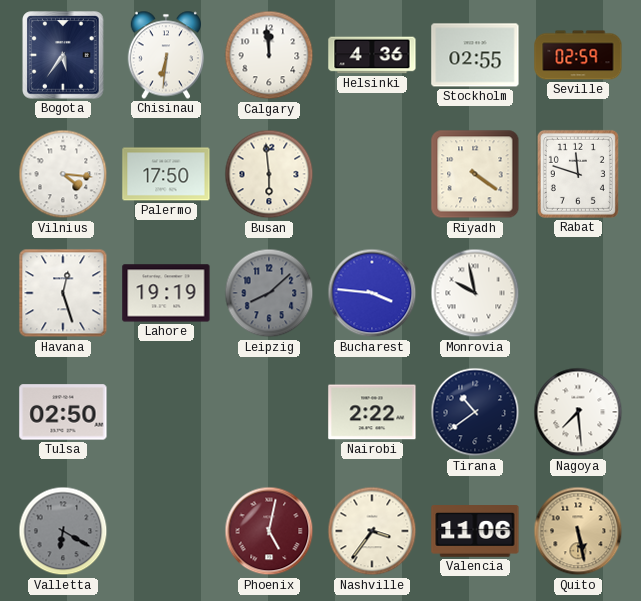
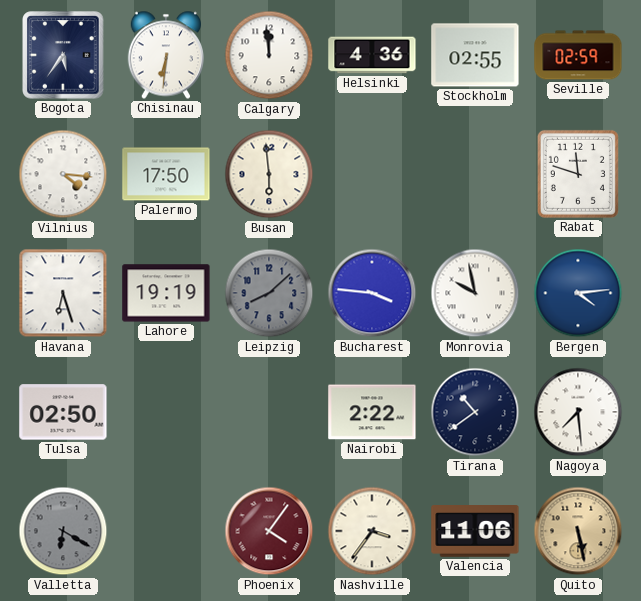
Riyadh: 4:21 -> none
Havana: 12:27 -> 6:27
Bergen: none -> 4:14
Phoenix: 5:02 -> 4:06
